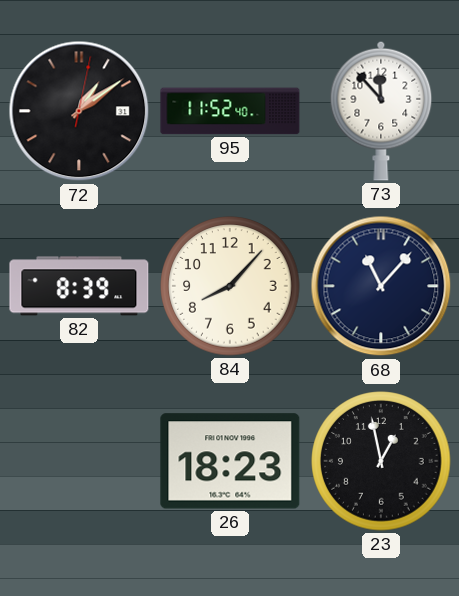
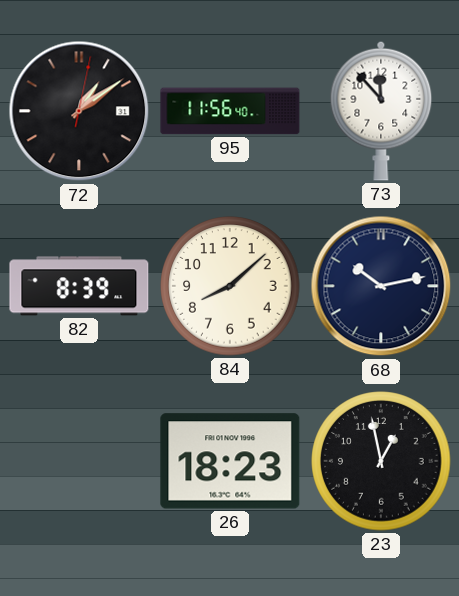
95: 11:52 -> 11:56
84: 8:07 -> 8:08
68: 11:07 -> 10:13
